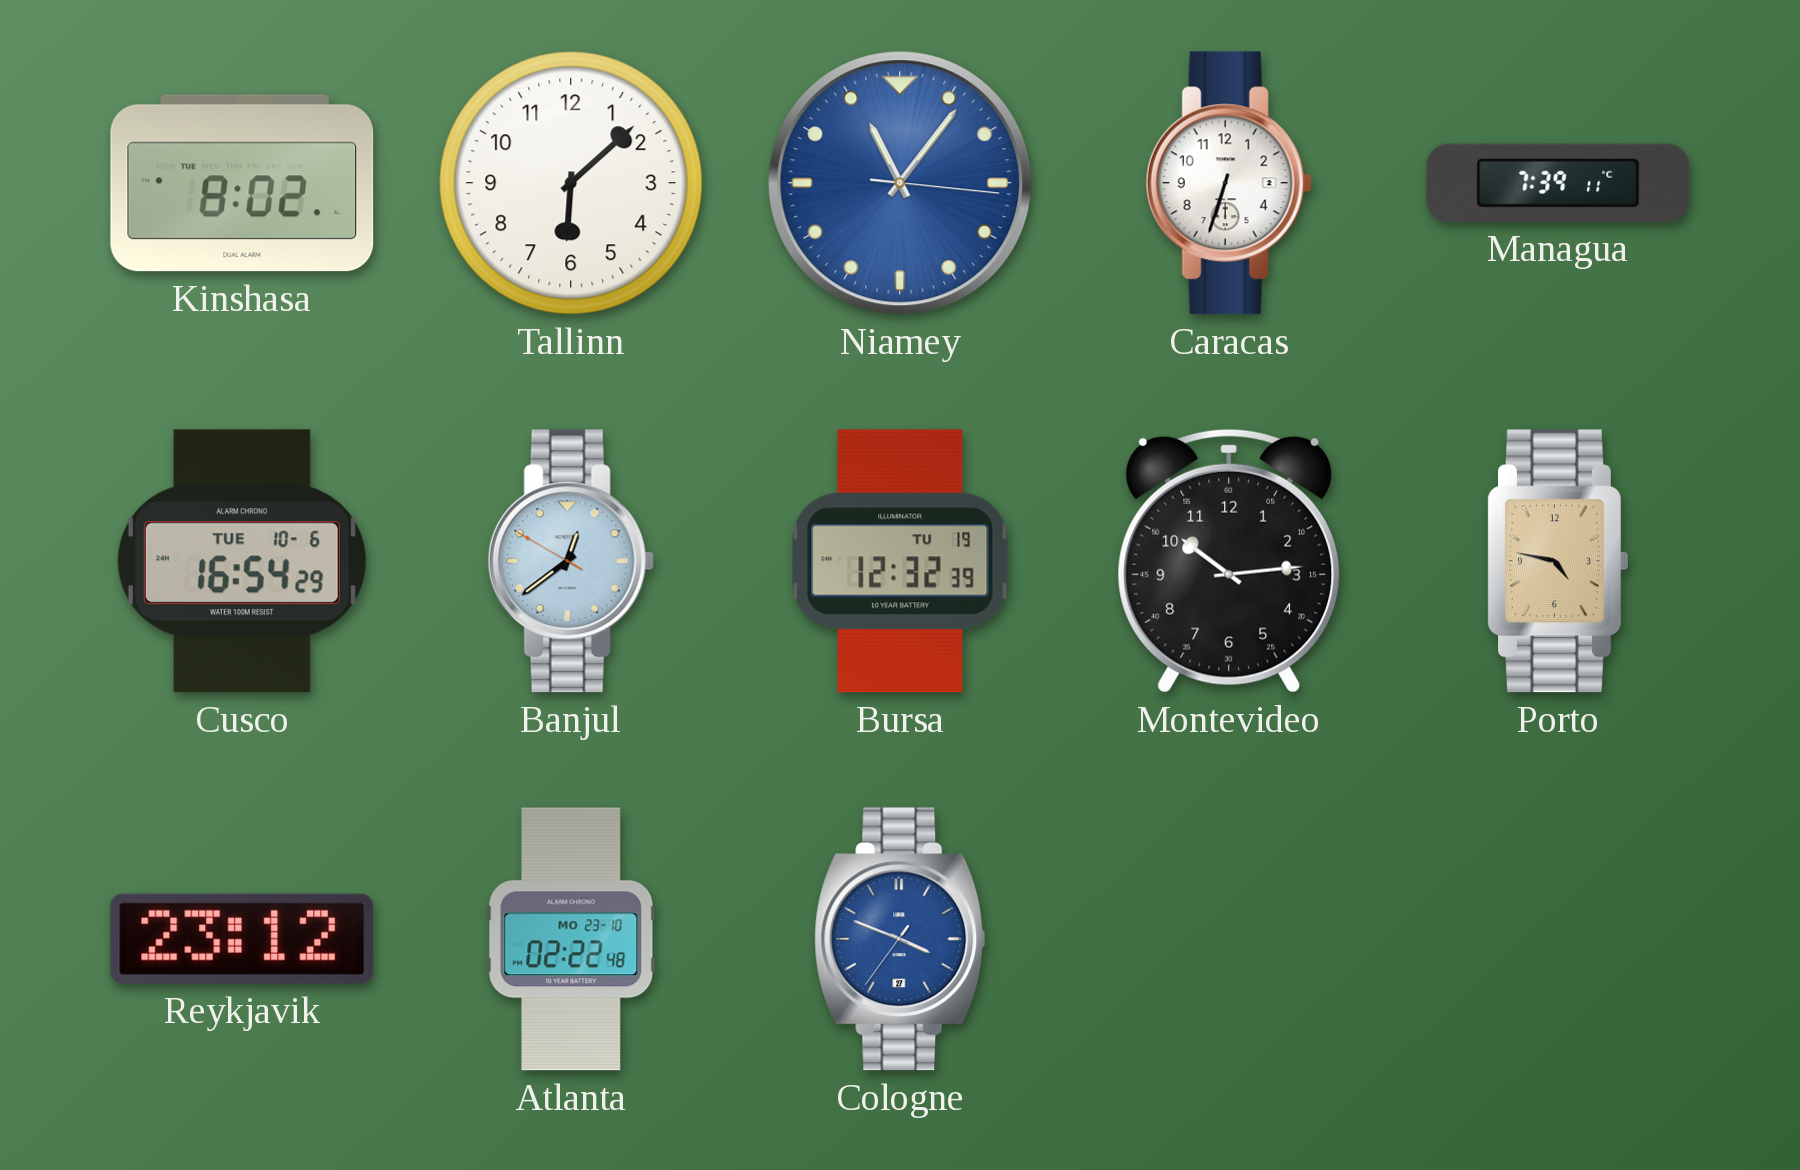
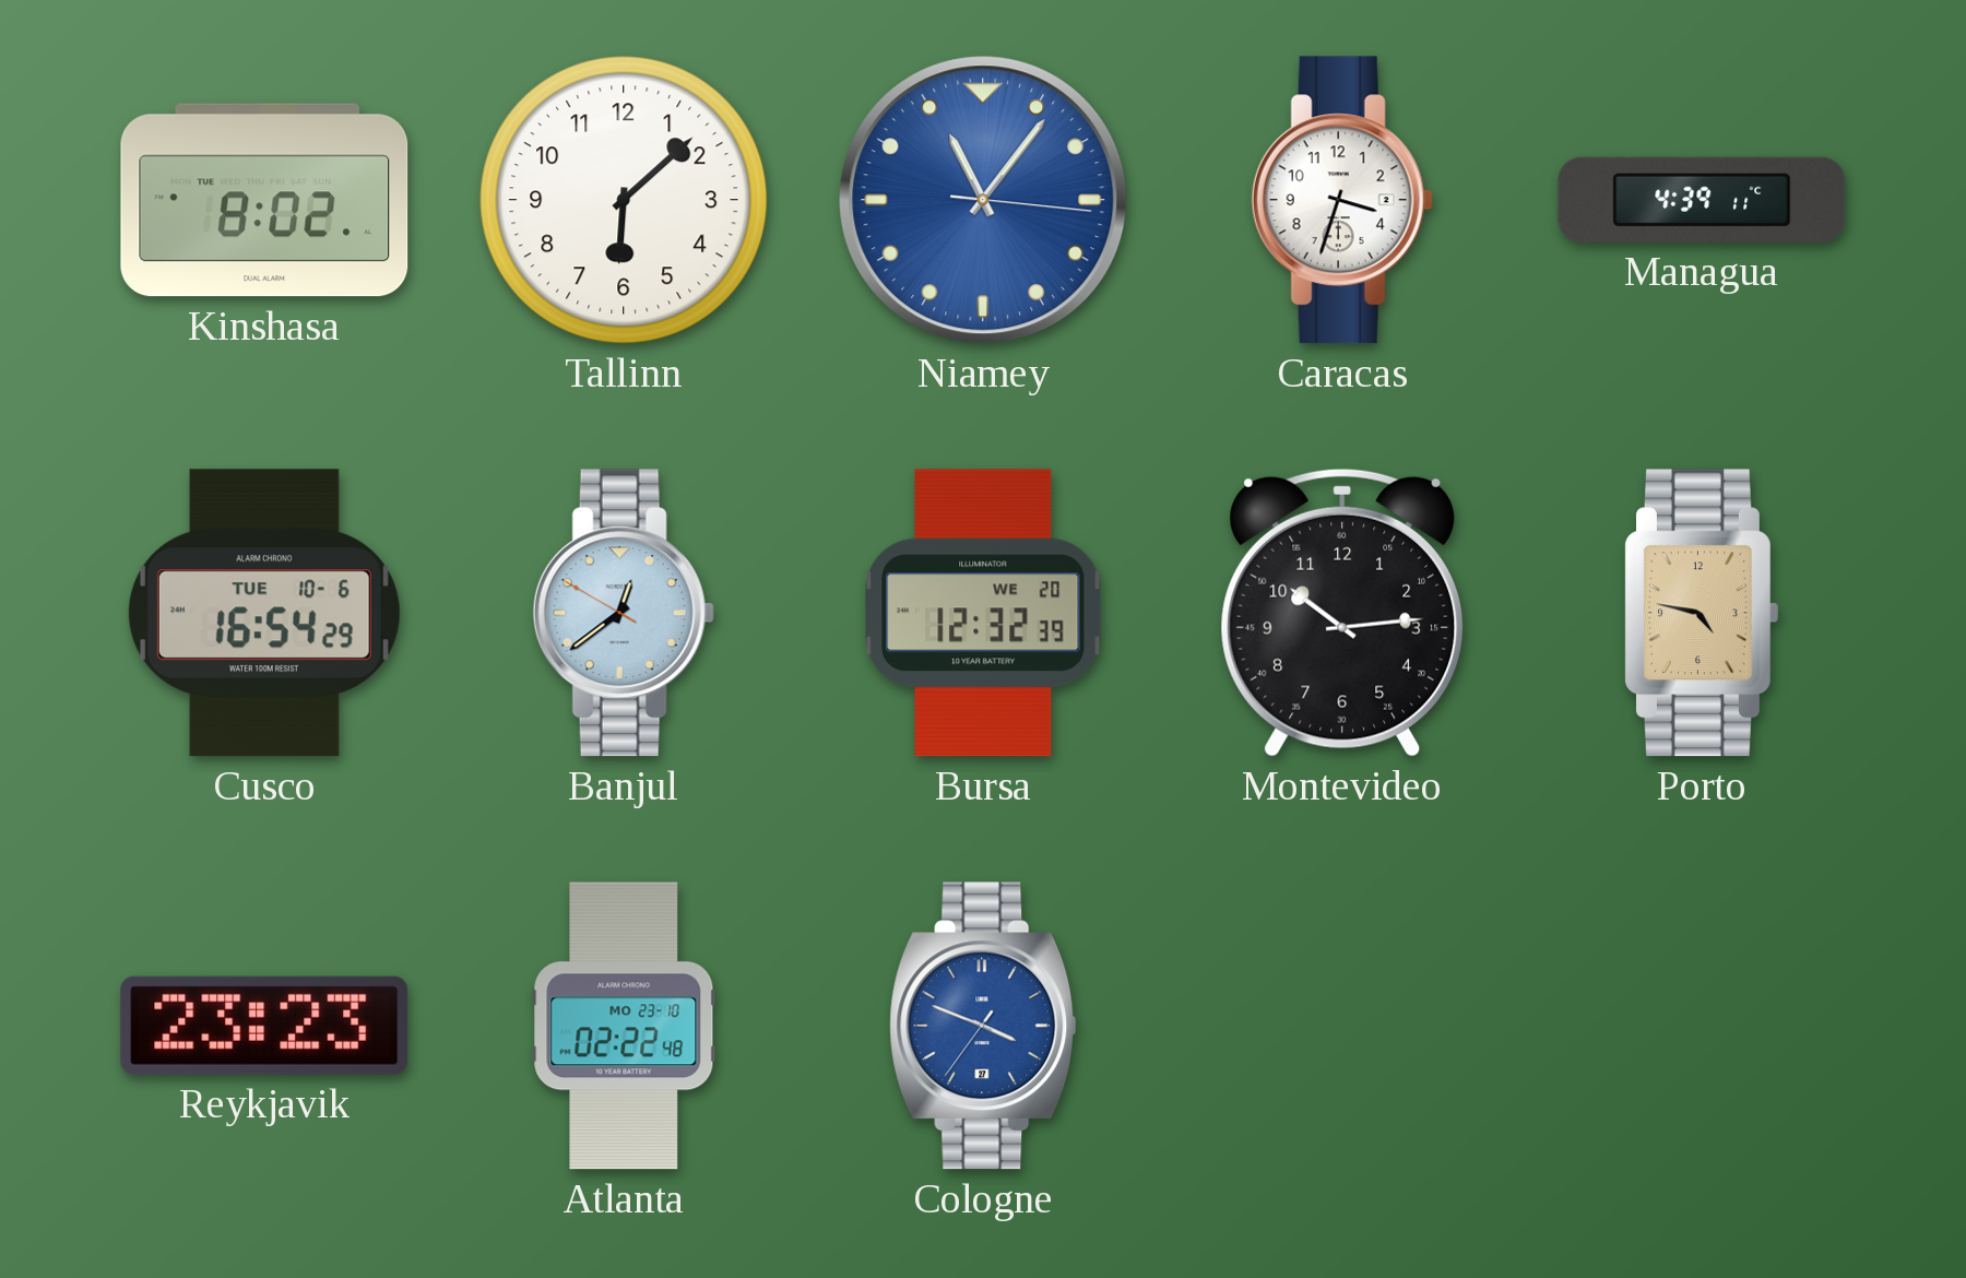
Caracas: 6:33 -> 3:33
Managua: 7:39 -> 4:39
Bursa date: TU 19 -> WE 20
Reykjavik: 23:12 -> 23:23
